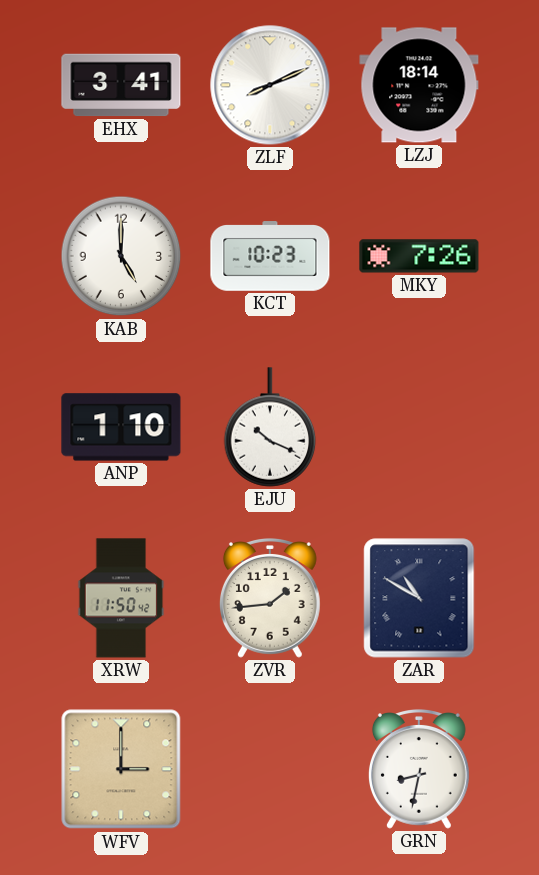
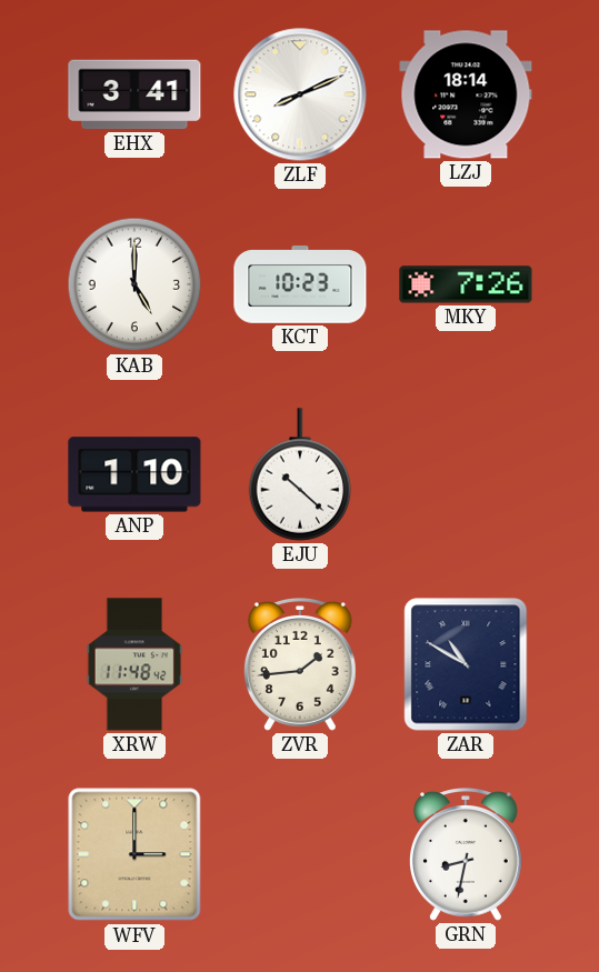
EJU: 10:19 -> 10:22
XRW: 11:50 -> 11:48
